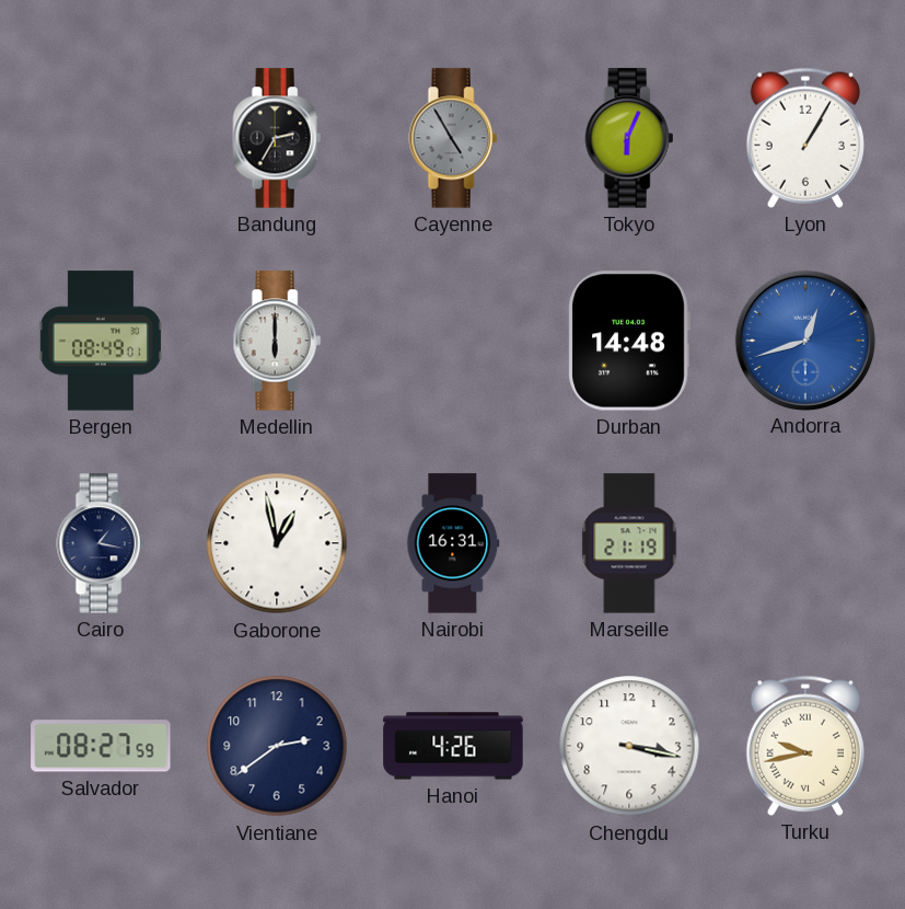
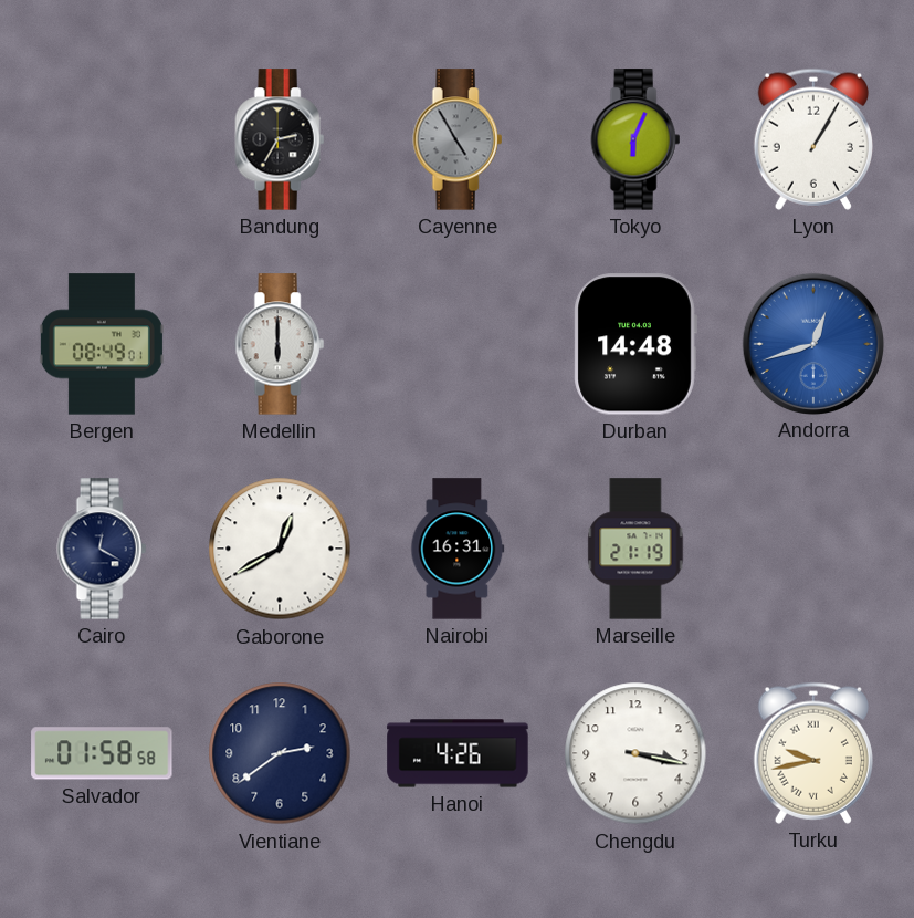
Cairo: 1:17 -> 12:20
Gaborone: 12:58 -> 12:40
Salvador: 08:27 -> 01:58
